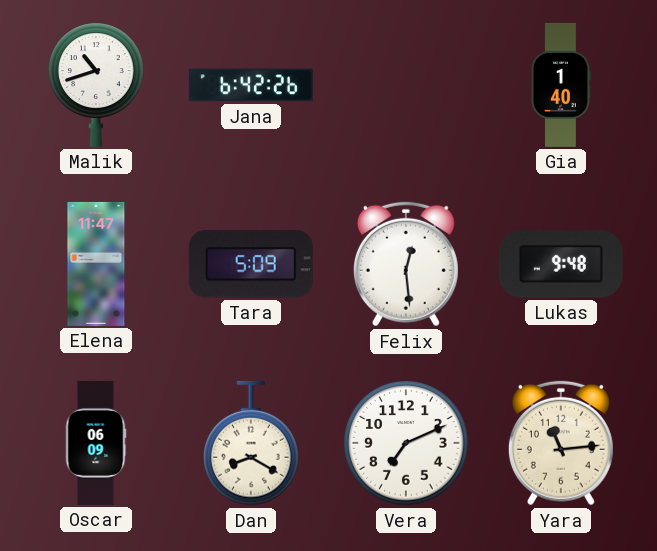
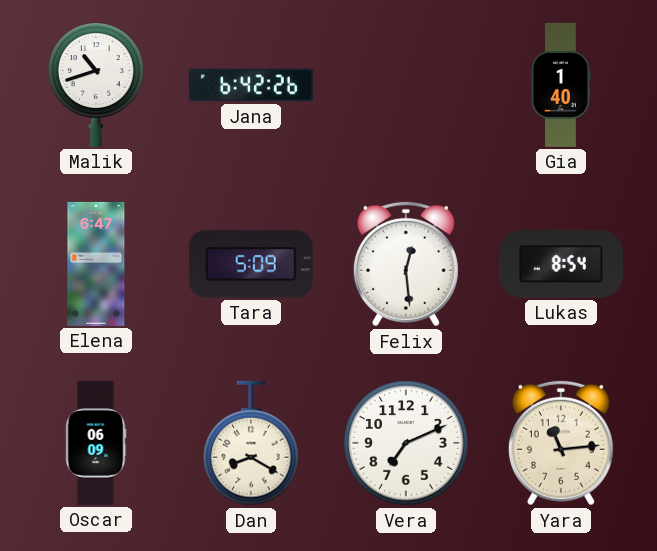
Elena: 11:47 -> 6:47
Lukas: 9:48 -> 8:54
